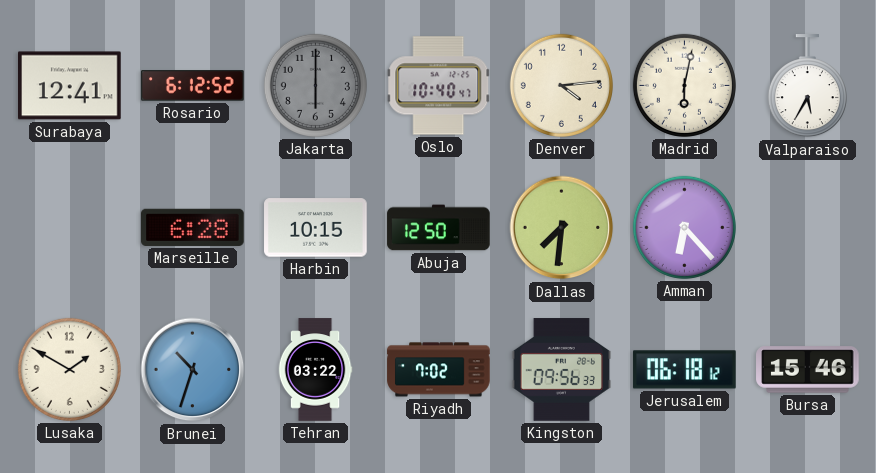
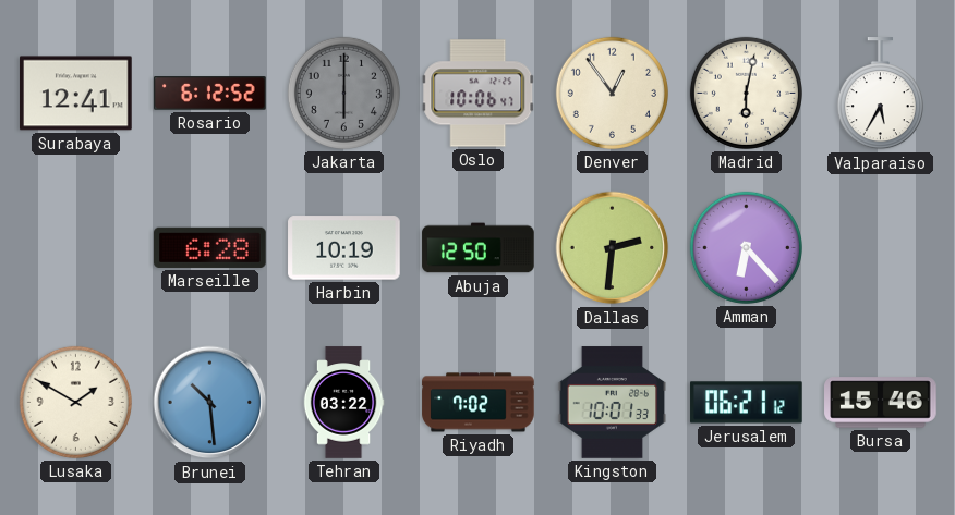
Oslo: 10:40 -> 10:06
Denver: 4:14 -> 12:54
Harbin: 10:15 -> 10:19
Dallas: 7:31 -> 2:31
Brunei: 10:33 -> 10:29
Kingston: 09:56 -> 10:01
Jerusalem: 06:18 -> 06:21
